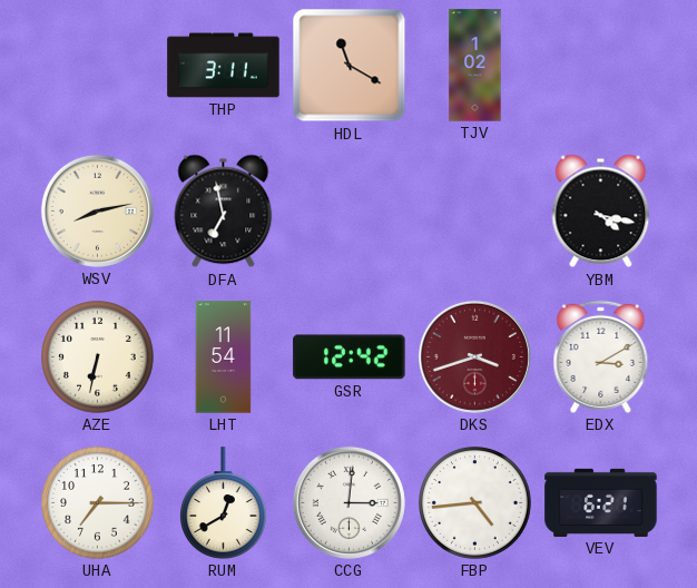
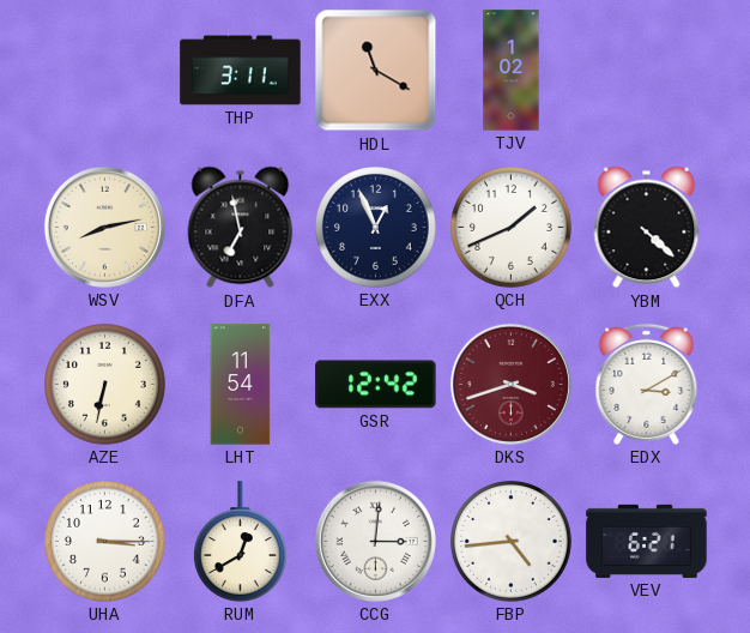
EXX: none -> 12:56
QCH: none -> 1:41
YBM: 4:17 -> 4:22
UHA: 7:15 -> 3:15
